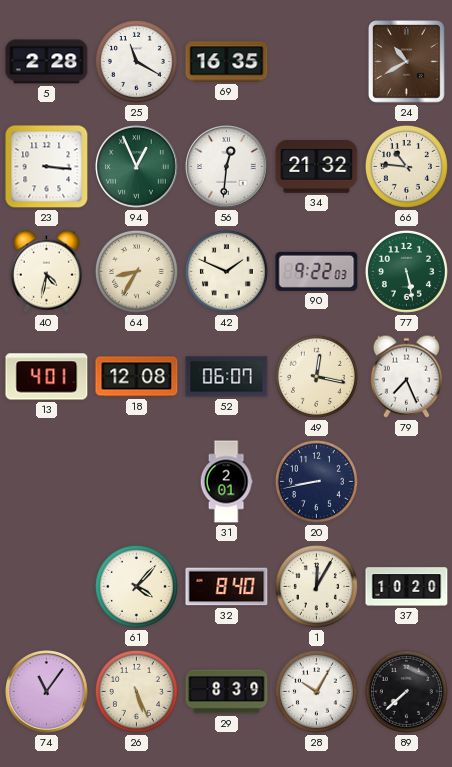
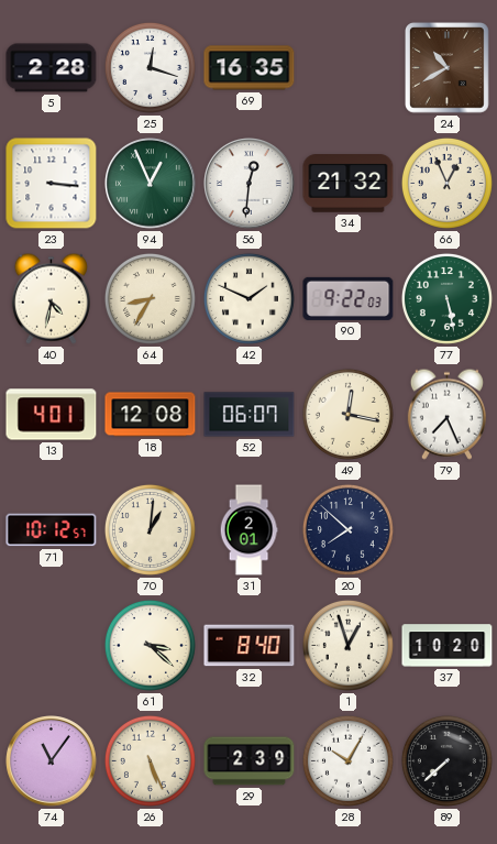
25: 11:20 -> 12:18
66: 10:46 -> 12:56
71: none -> 10:12
70: none -> 1:01
20: 8:43 -> 7:52
61: 4:07 -> 3:22
1: 12:05 -> 12:57
29: 8:39 -> 2:39
